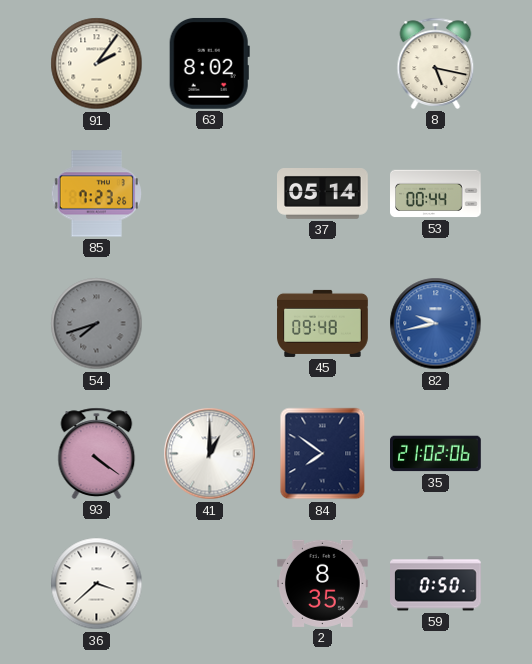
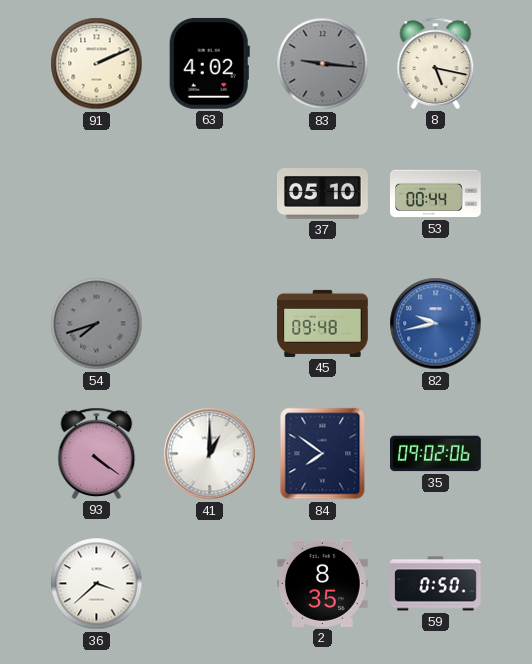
91: 2:06 -> 2:11
63: 8:02 -> 4:02
83: none -> 9:16
85: 7:23 -> none
37: 05:14 -> 05:10
35: 21:02 -> 09:02
